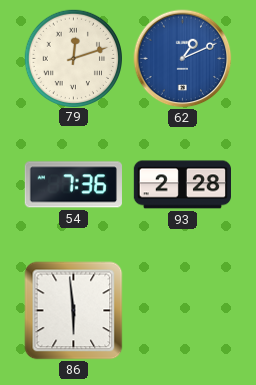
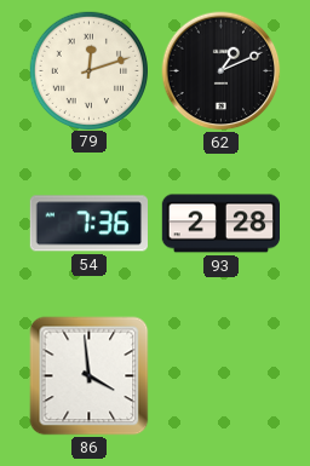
62 dial: blue -> black
86: 5:59 -> 3:59
